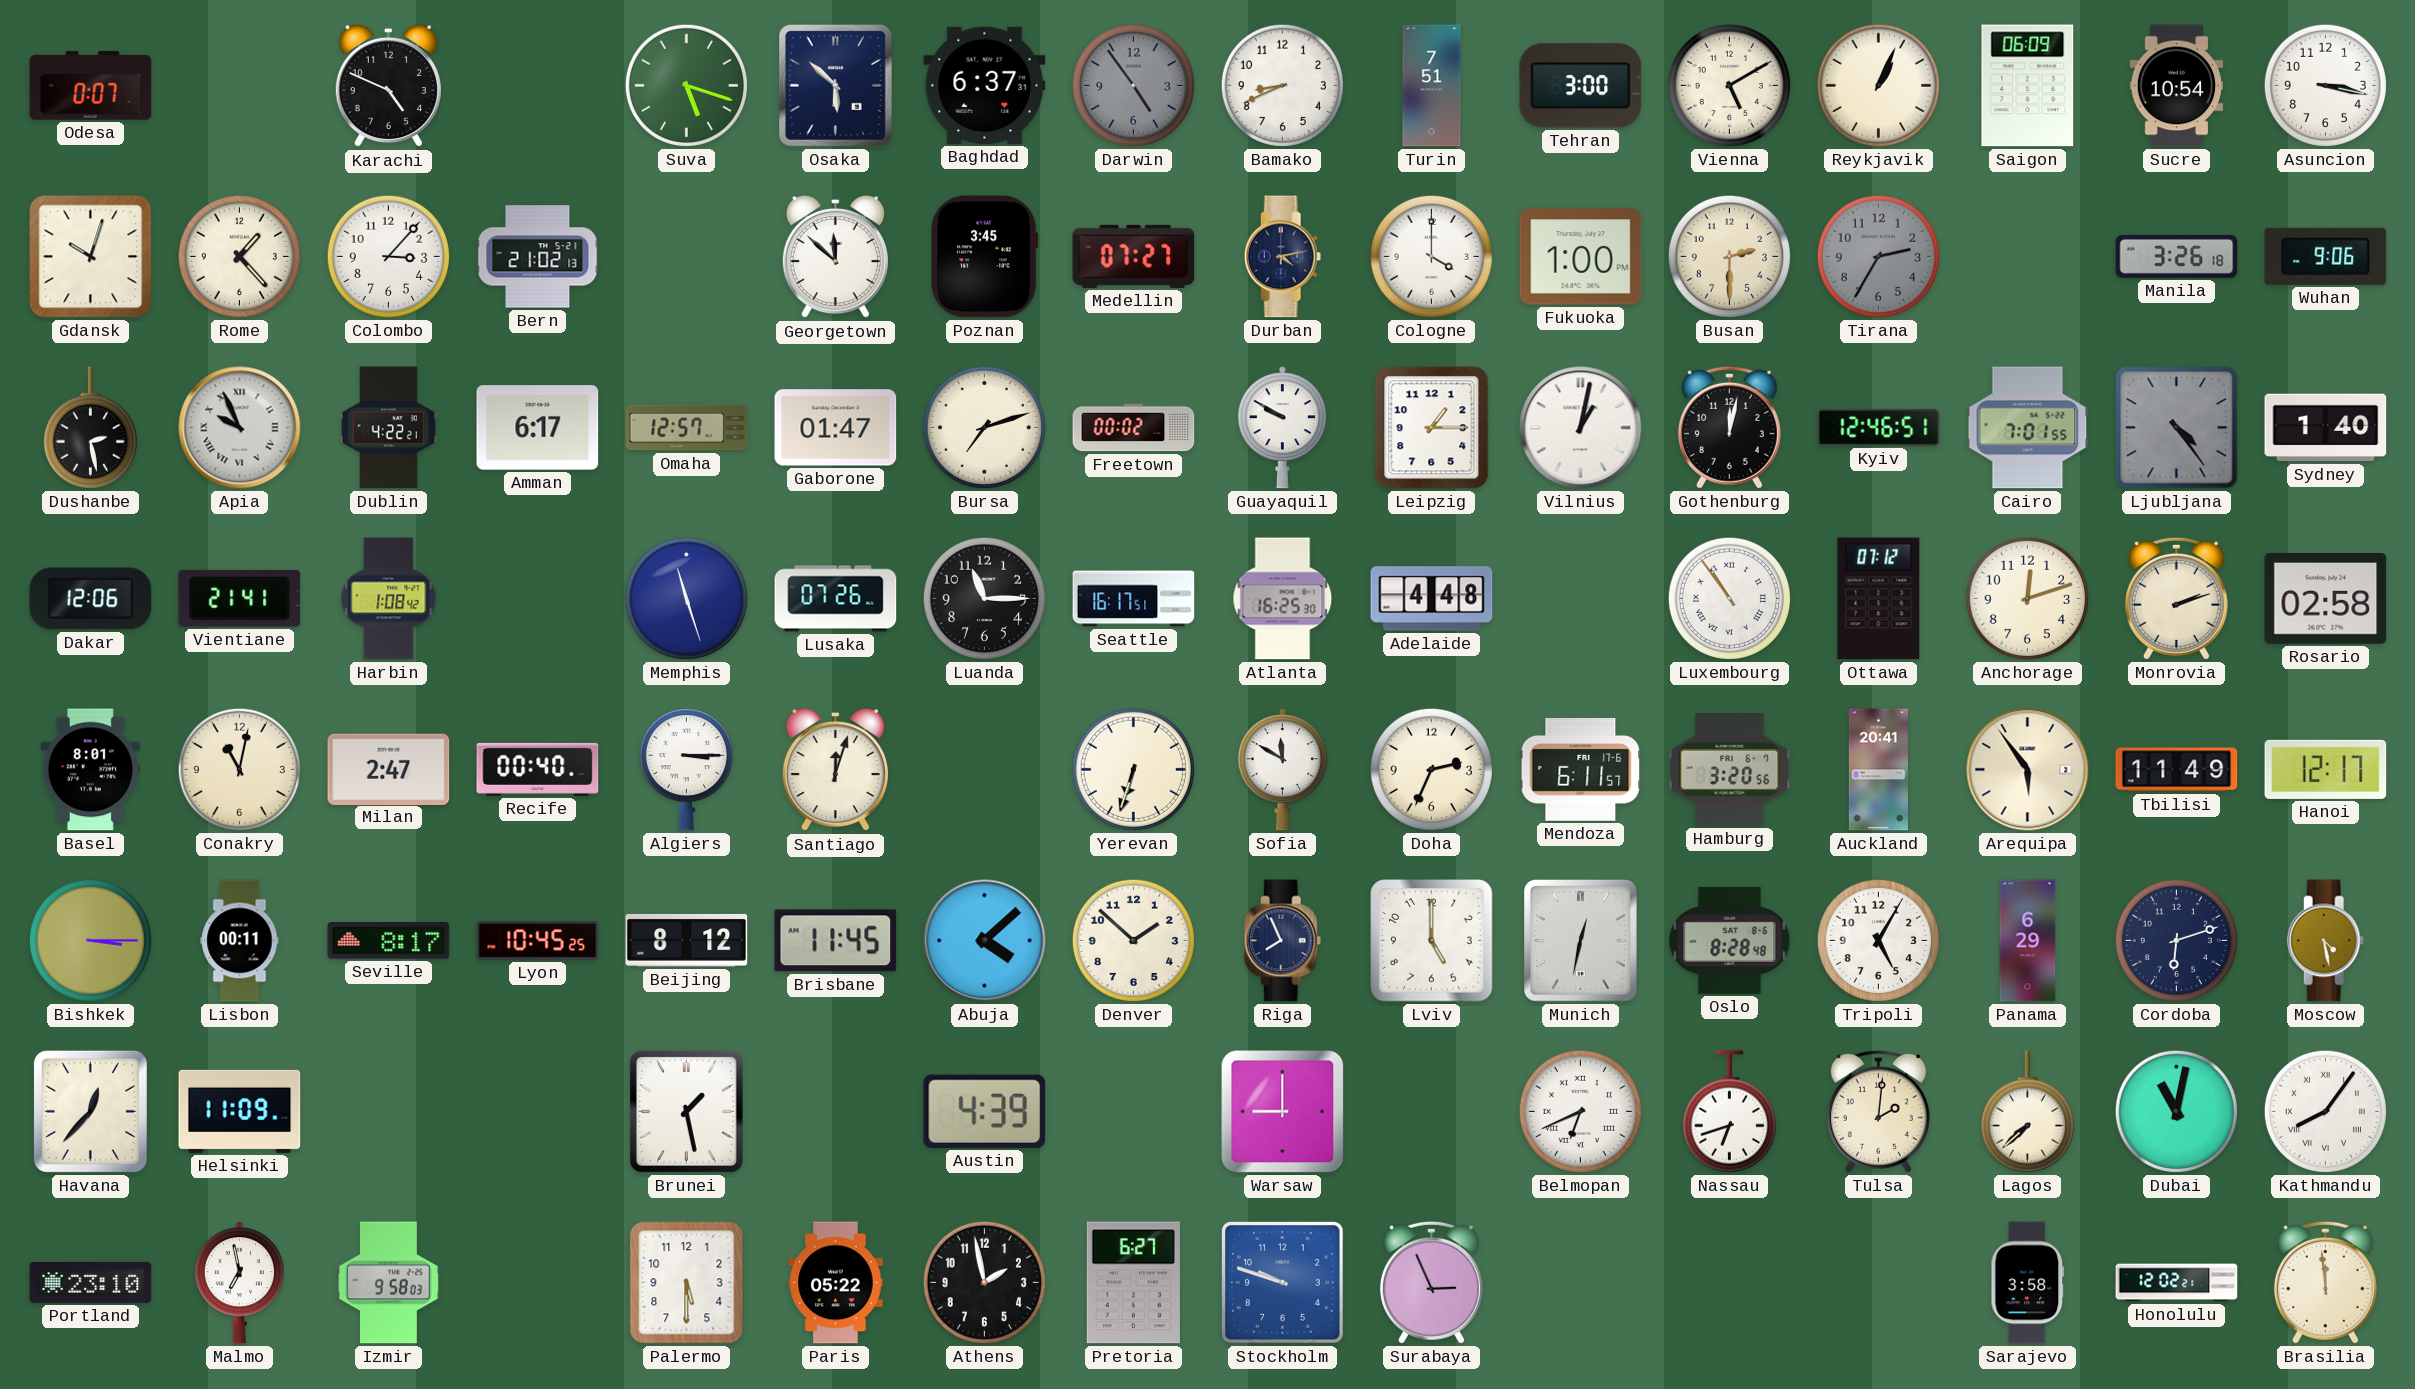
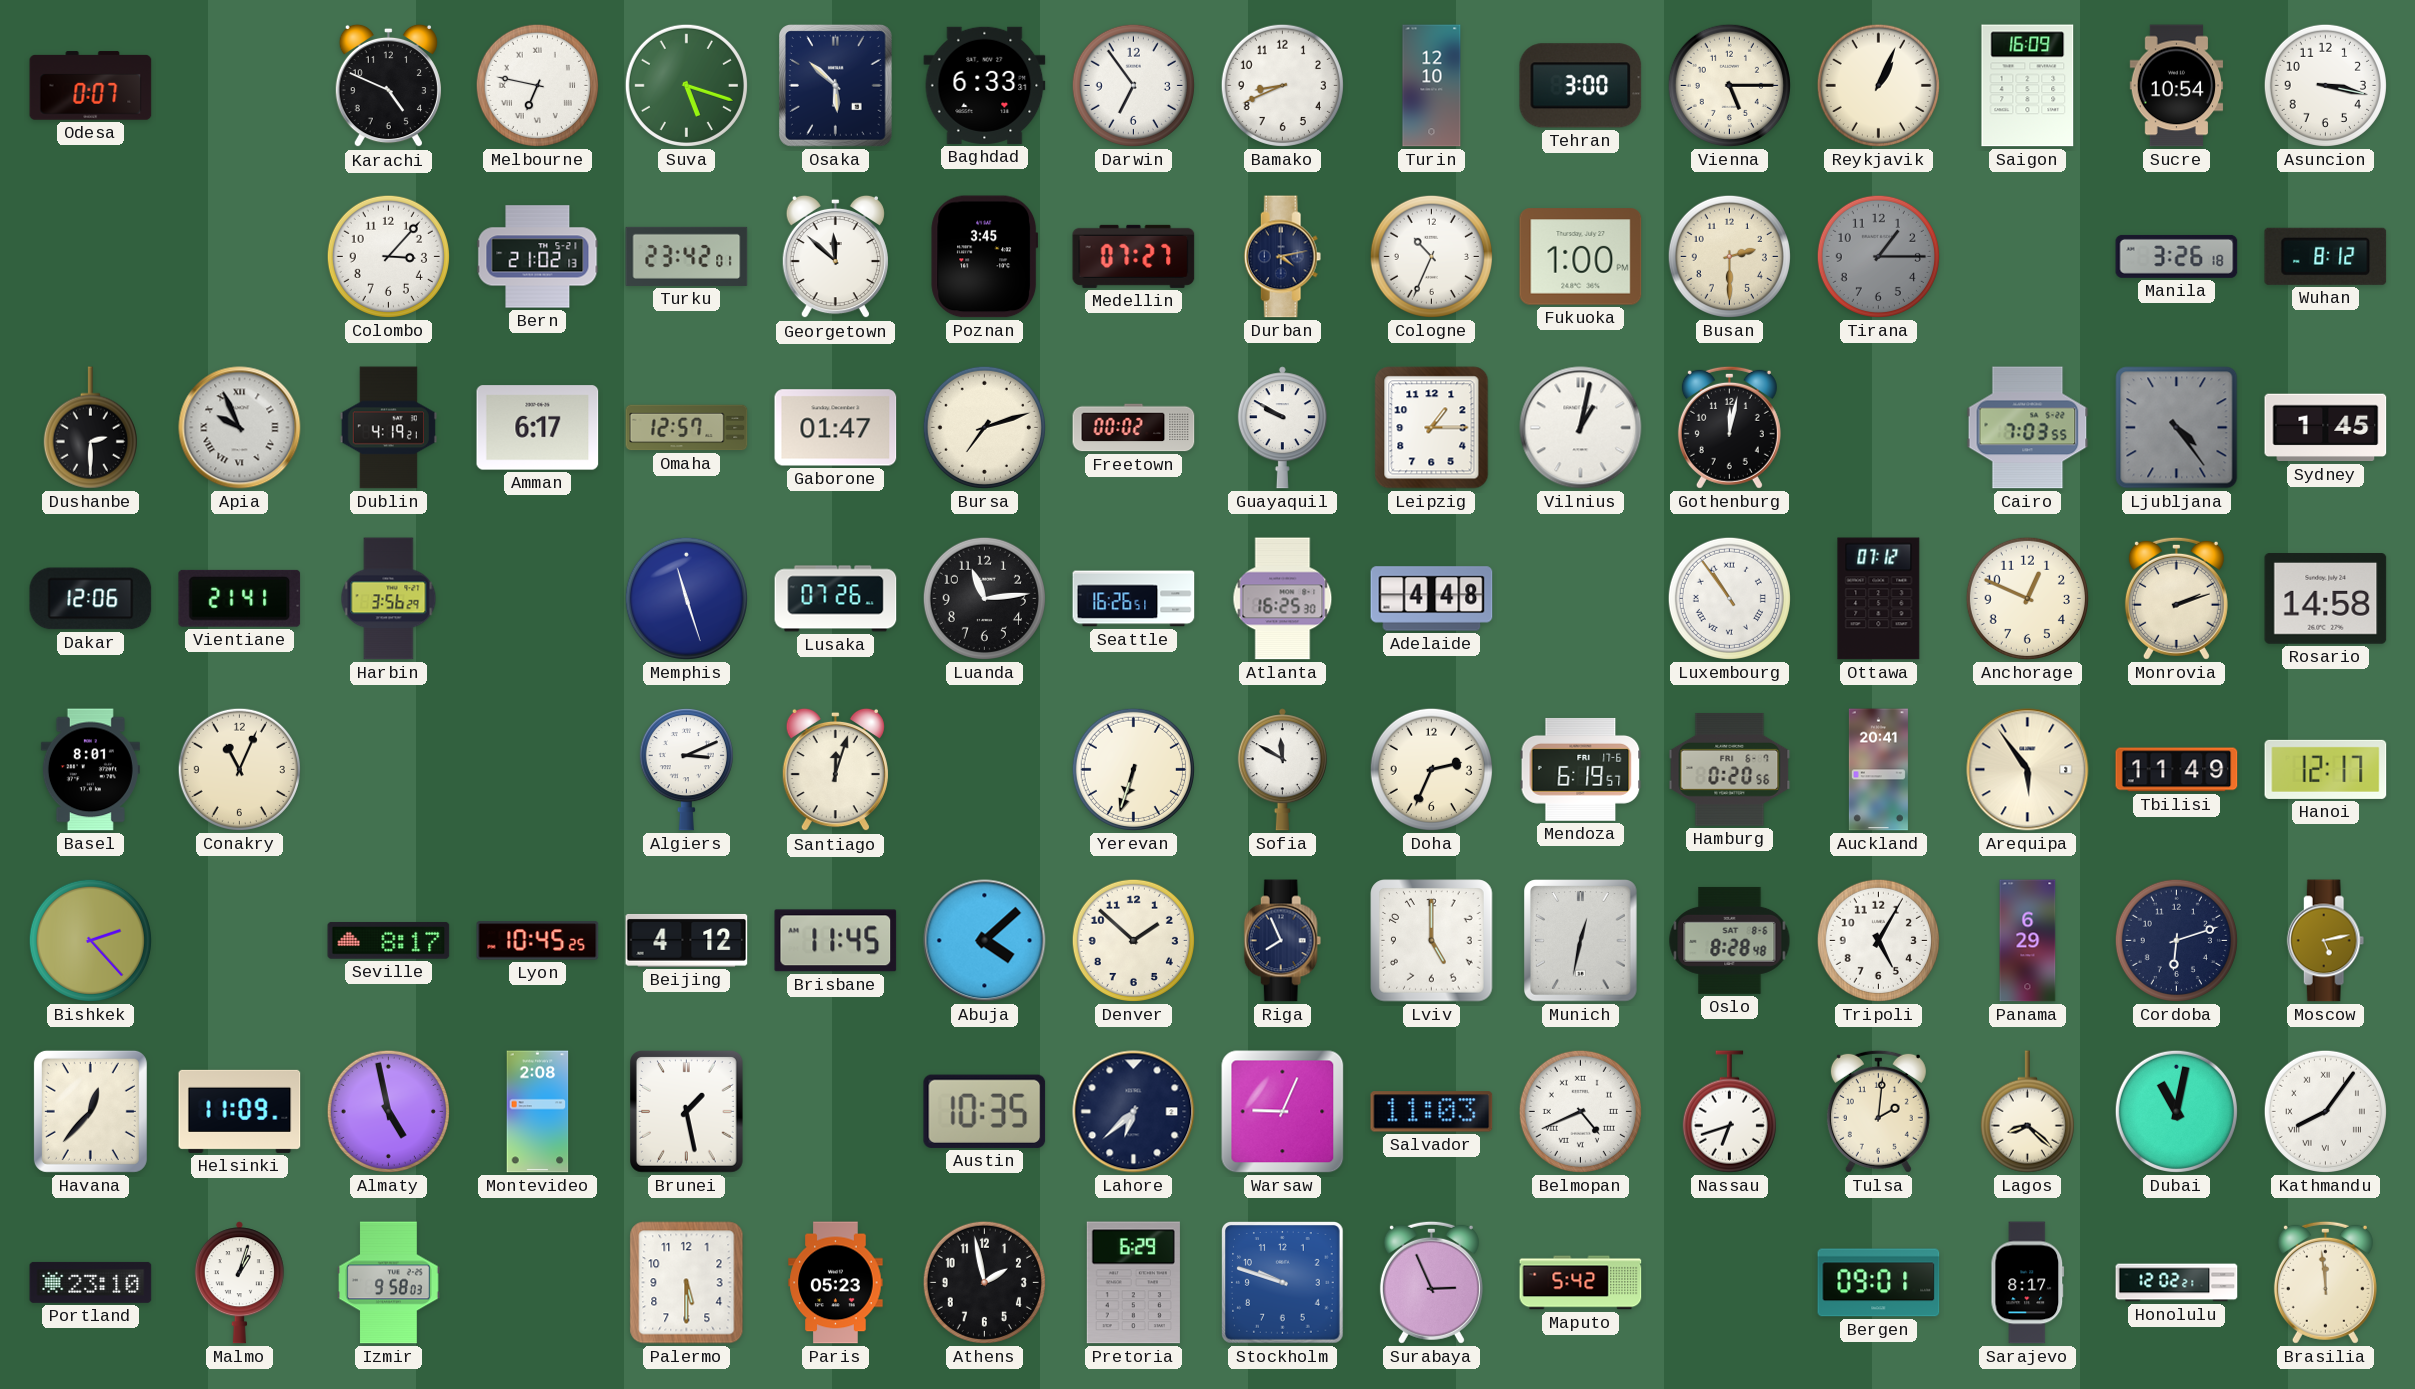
Melbourne: none -> 6:47
Baghdad: 6:37 -> 6:33
Darwin: 4:54 -> 6:54
Darwin dial: grey -> white
Turin: 7:51 -> 12:10
Vienna: 5:10 -> 5:15
Saigon: 06:09 -> 16:09
Gdansk: 10:03 -> none
Rome: 1:23 -> none
Turku: none -> 23:42
Cologne: 4:00 -> 10:34
Tirana: 2:35 -> 1:15
Wuhan: 9:06 -> 8:12
Dushanbe: 2:28 -> 2:30
Dublin: 4:22 -> 4:19
Kyiv: 12:46 -> none
Cairo: 7:01 -> 7:03
Sydney: 1:40 -> 1:45
Harbin: 1:08 -> 3:56
Luanda: 11:15 -> 11:14
Seattle: 16:17 -> 16:26
Anchorage: 12:12 -> 12:49
Rosario: 02:58 -> 14:58
Conakry: 11:02 -> 11:04
Milan: 2:47 -> none
Recife: 00:40 -> none
Algiers: 3:15 -> 3:11
Mendoza: 6:11 -> 6:19
Hamburg: 3:20 -> 0:20
Bishkek: 3:15 -> 2:23
Lisbon: 00:11 -> none
Beijing: 8:12 -> 4:12
Moscow: 4:28 -> 5:13
Almaty: none -> 4:58
Montevideo: none -> 2:08
Austin: 4:39 -> 10:35
Lahore: none -> 6:38
Warsaw: 9:00 -> 9:04
Salvador: none -> 11:03
Belmopan: 6:41 -> 4:41
Lagos: 7:38 -> 8:22
Malmo: 6:58 -> 1:03
Paris: 05:22 -> 05:23
Pretoria: 6:27 -> 6:29
Maputo: none -> 5:42
Bergen: none -> 09:01
Sarajevo: 3:58 -> 8:17
